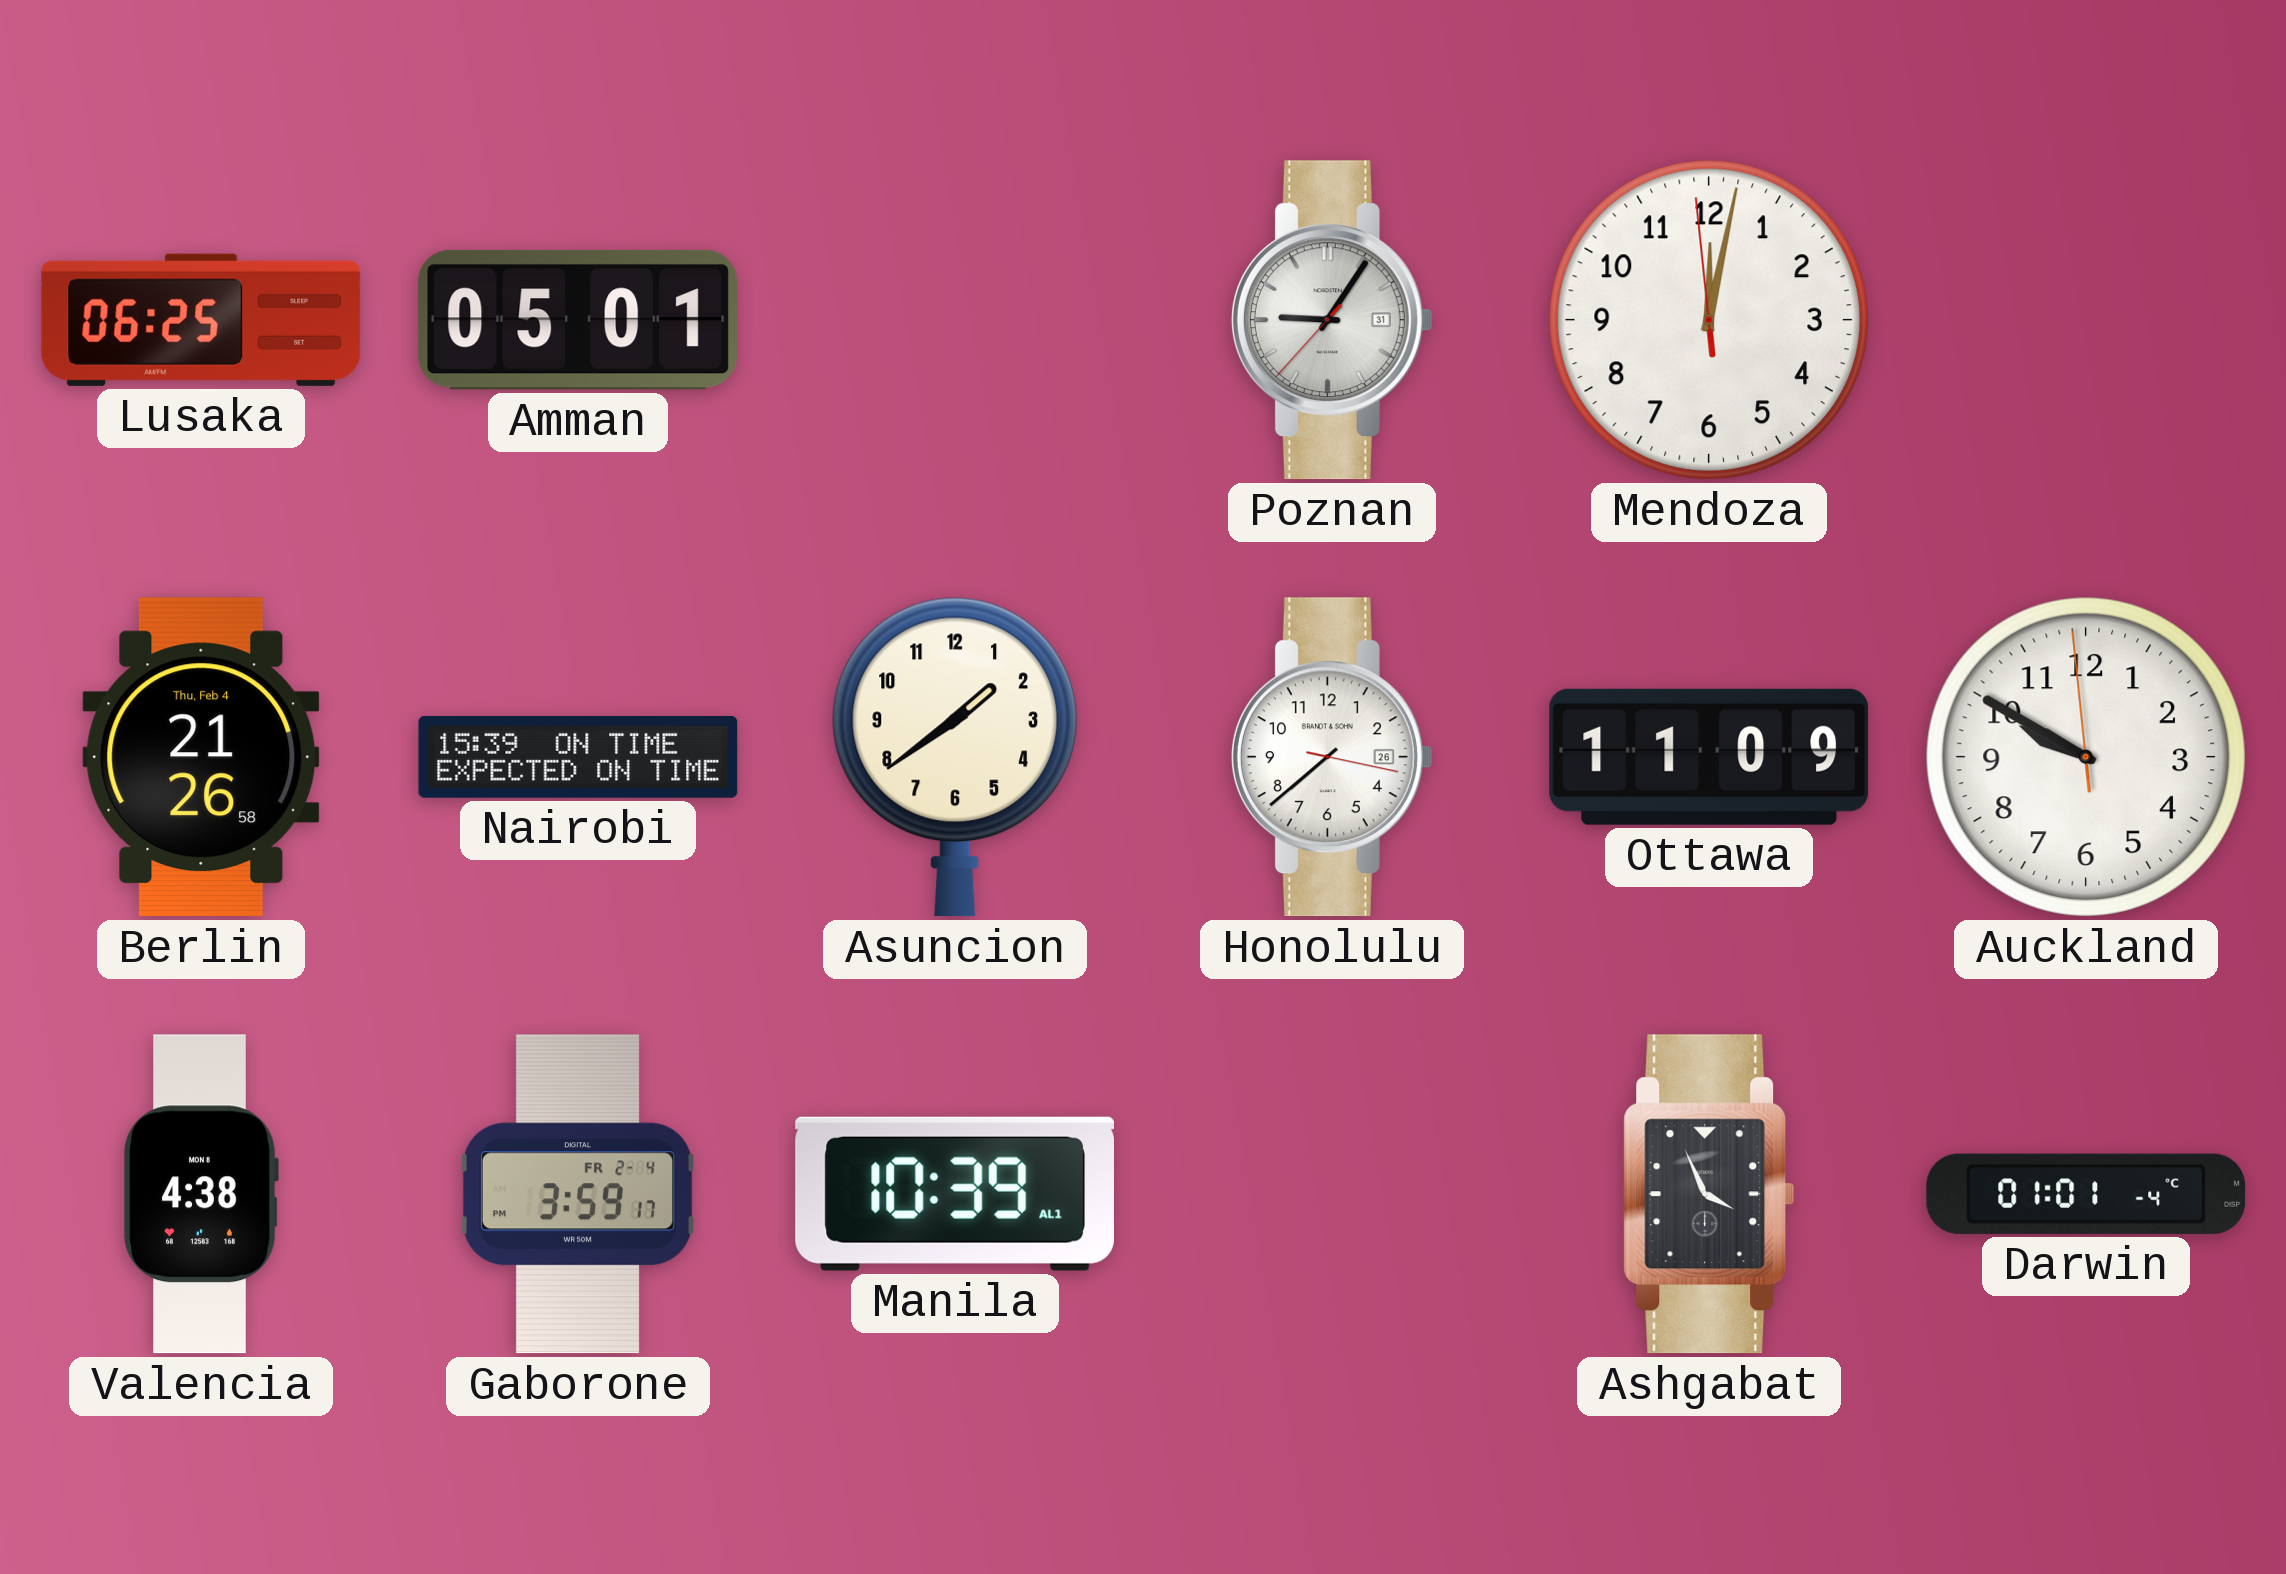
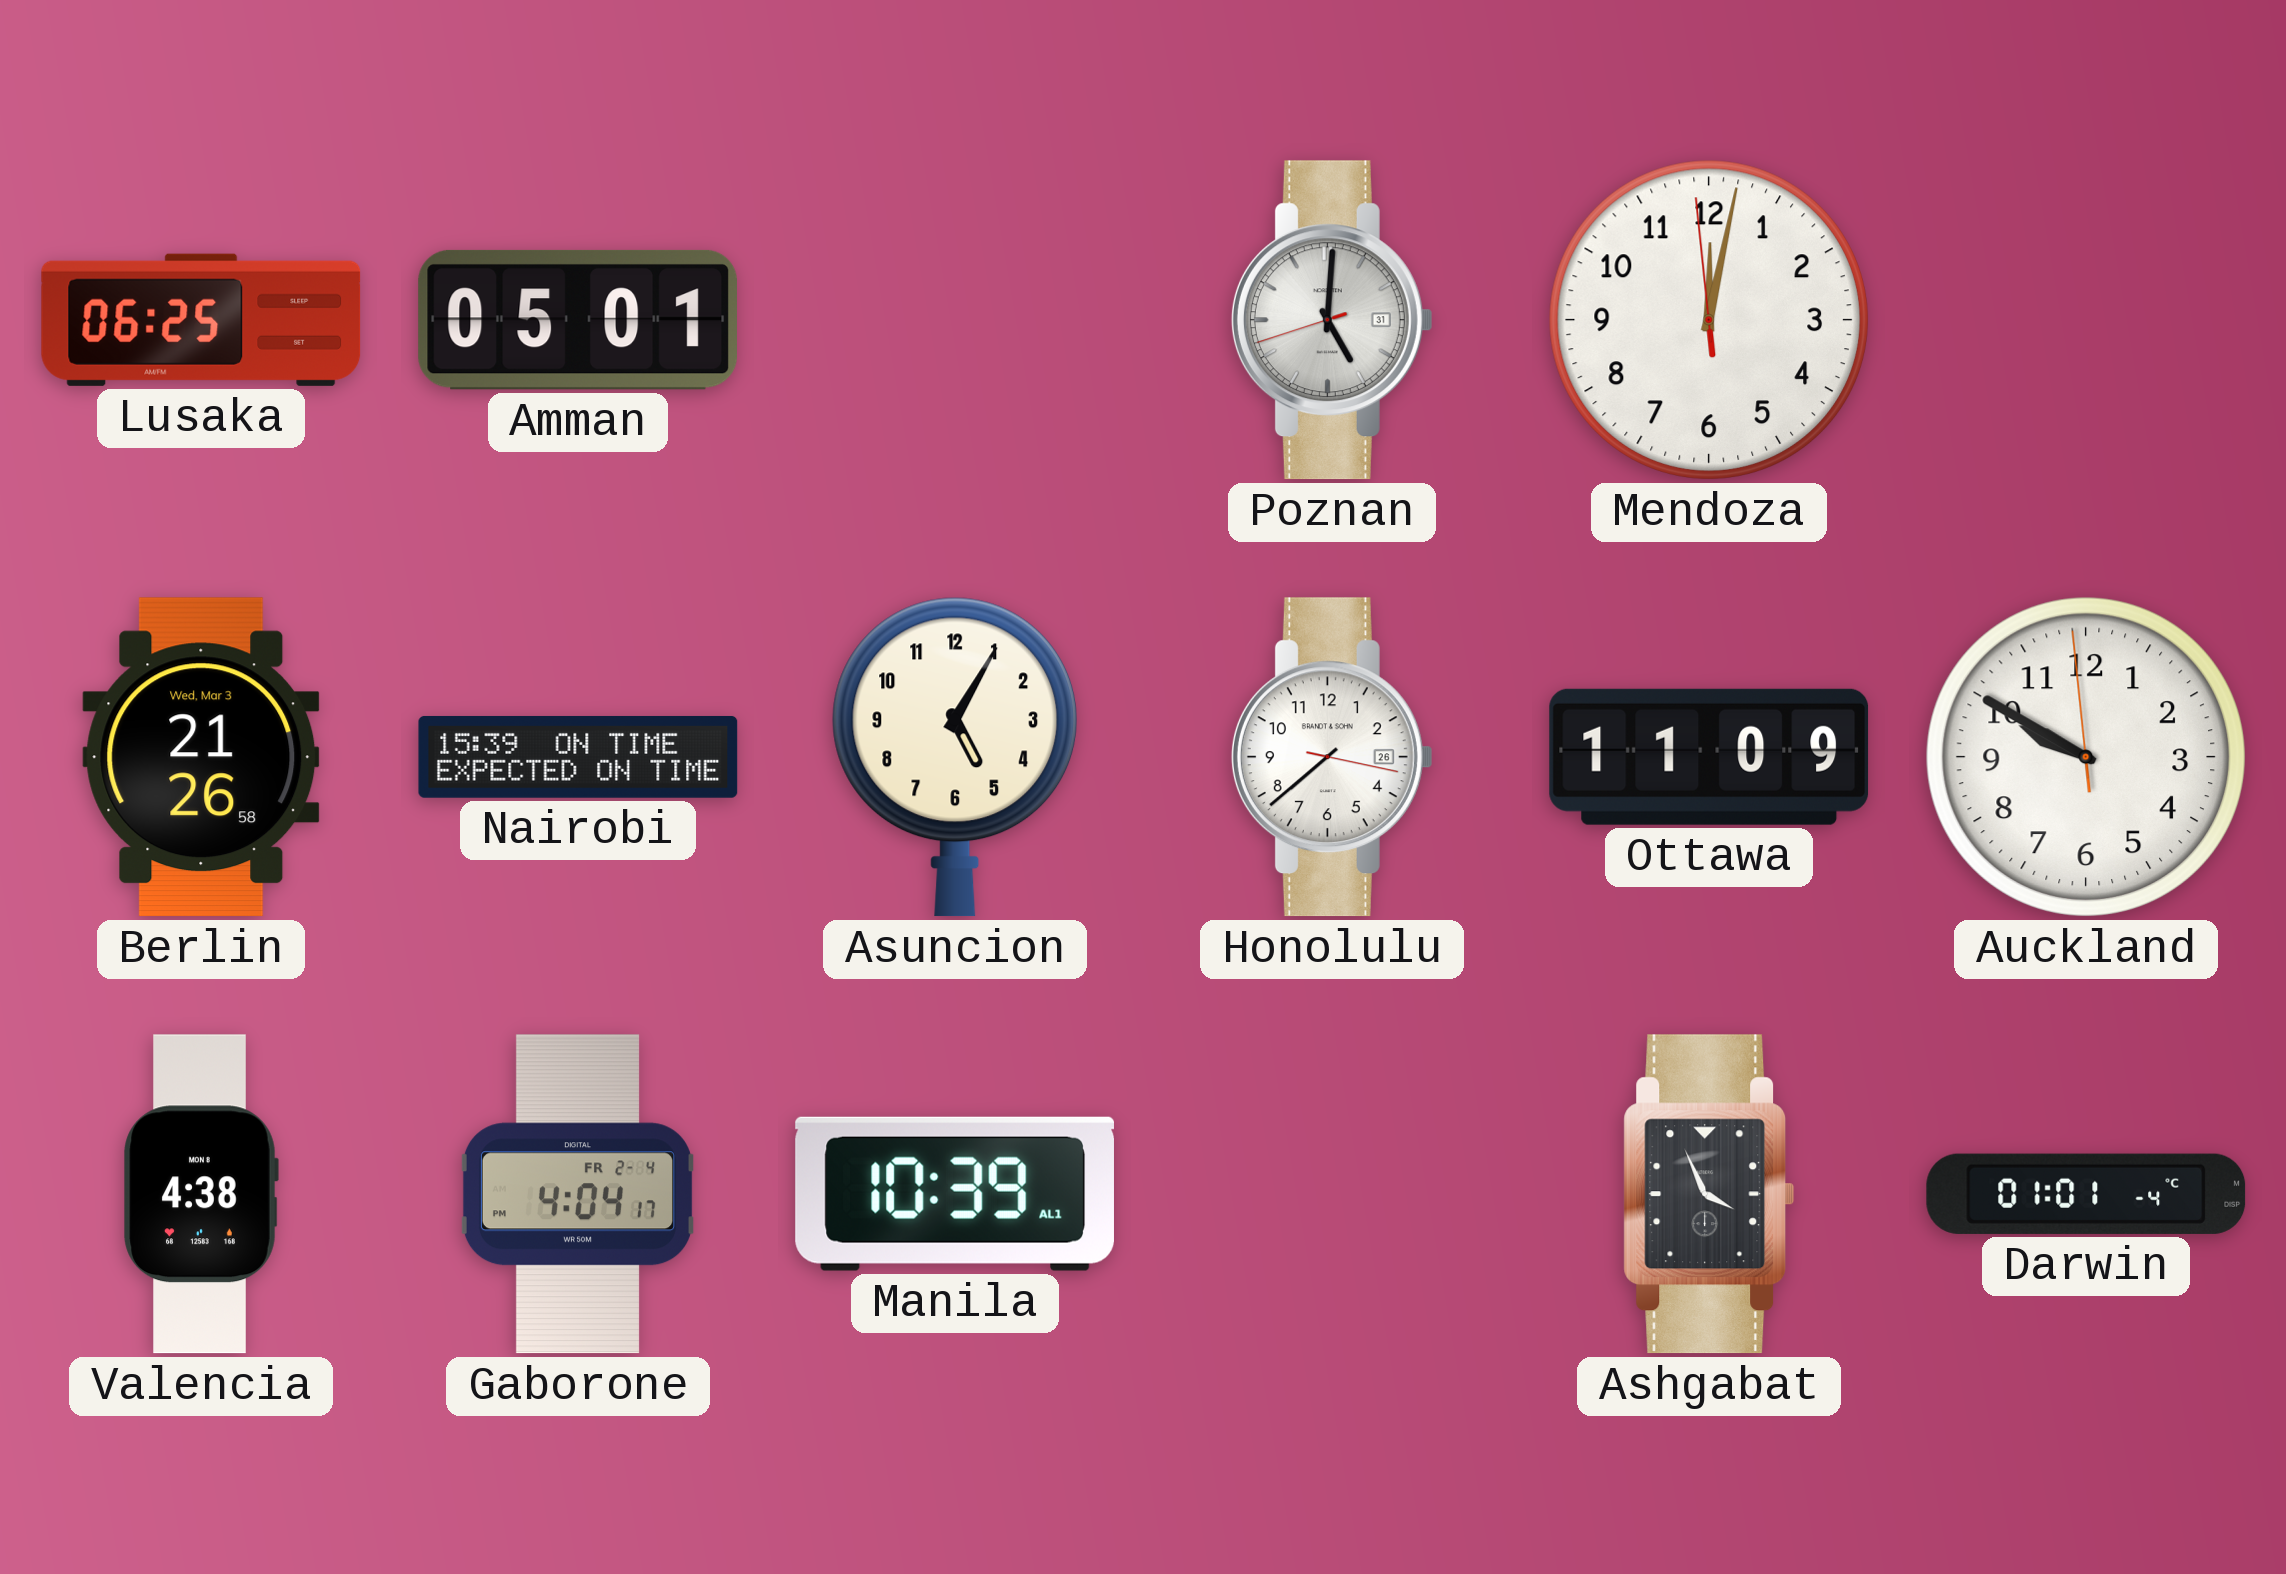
Poznan: 9:05 -> 5:00
Berlin date: Thu, Feb 4 -> Wed, Mar 3
Asuncion: 1:39 -> 5:05
Gaborone: 3:59 -> 4:04
